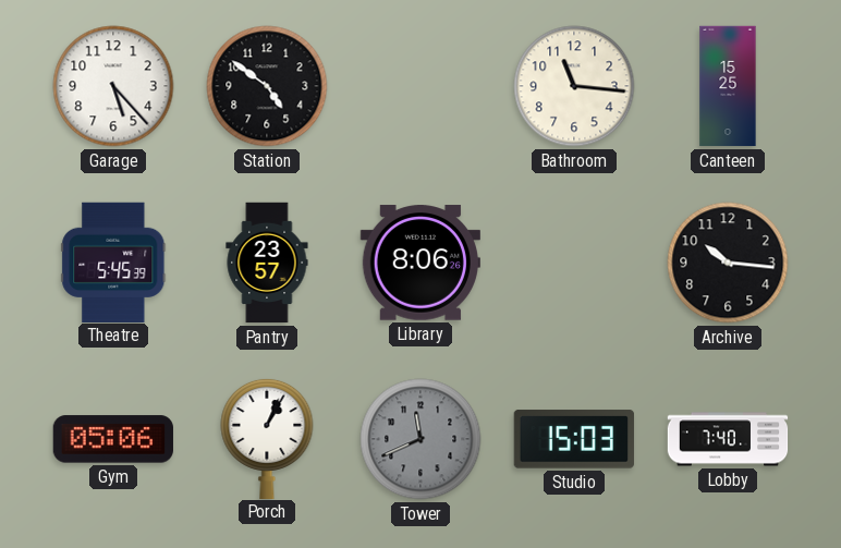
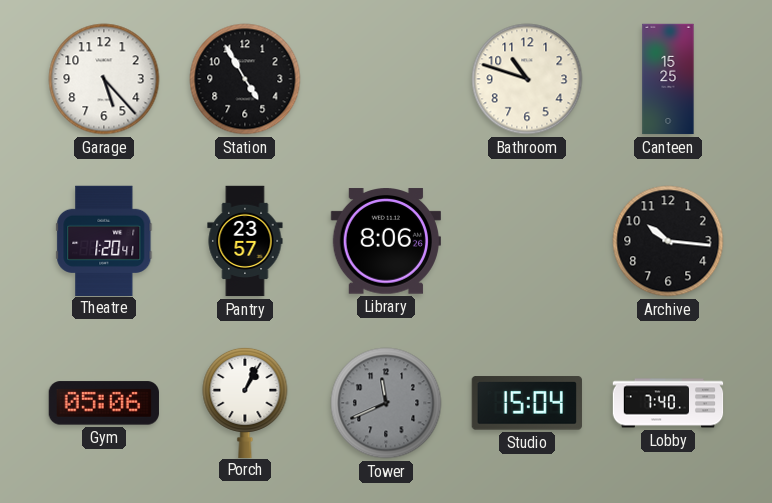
Station: 4:51 -> 4:55
Bathroom: 11:16 -> 10:48
Theatre: 5:45 -> 1:20
Studio: 15:03 -> 15:04
